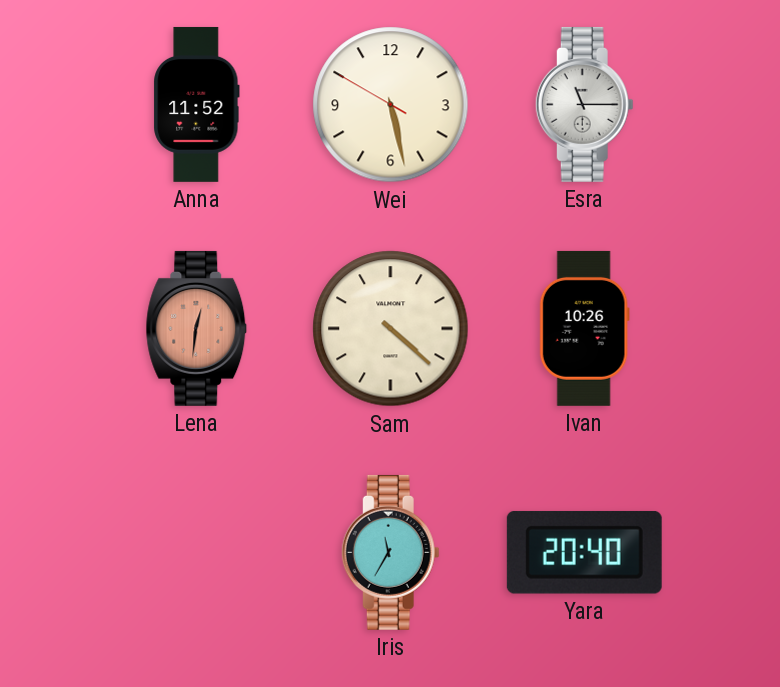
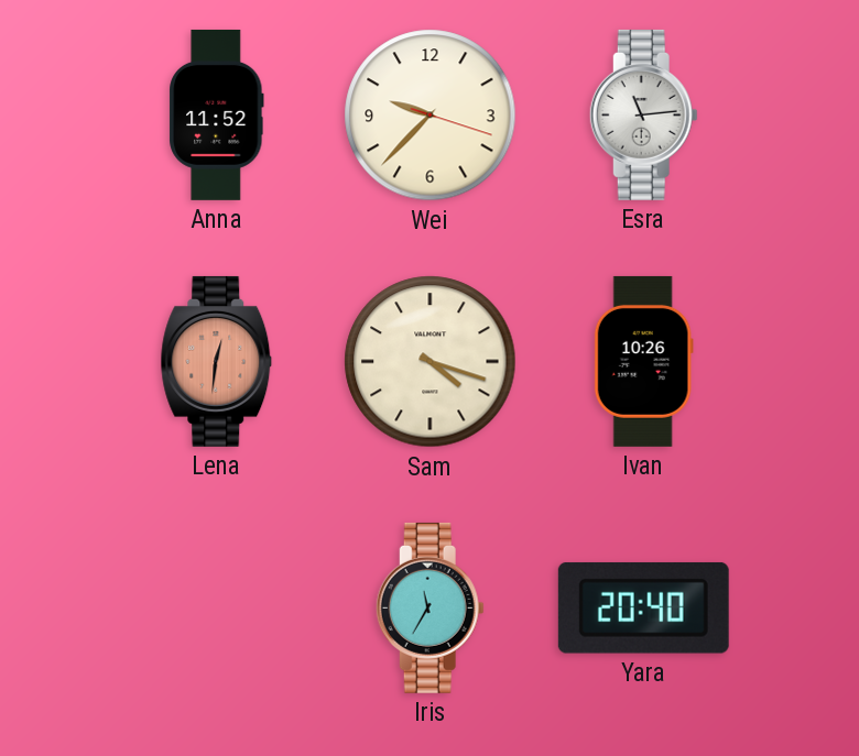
Wei: 5:27 -> 9:37
Esra: 11:15 -> 11:14
Sam: 4:22 -> 4:18
